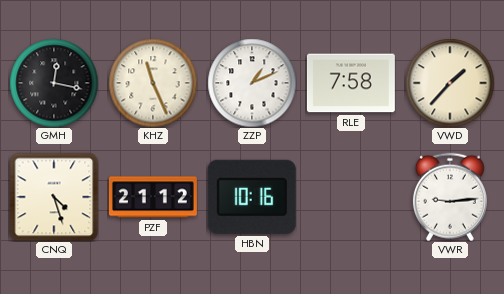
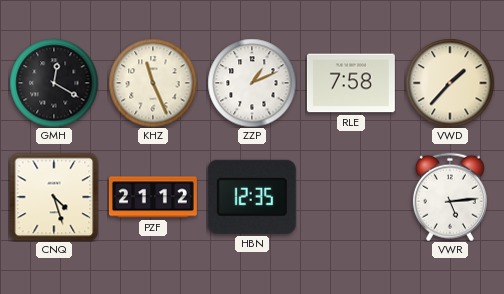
GMH: 12:17 -> 12:20
HBN: 10:16 -> 12:35
VWR: 9:14 -> 5:14
